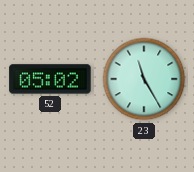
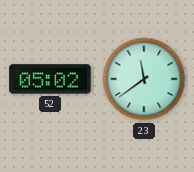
23: 11:25 -> 11:39
